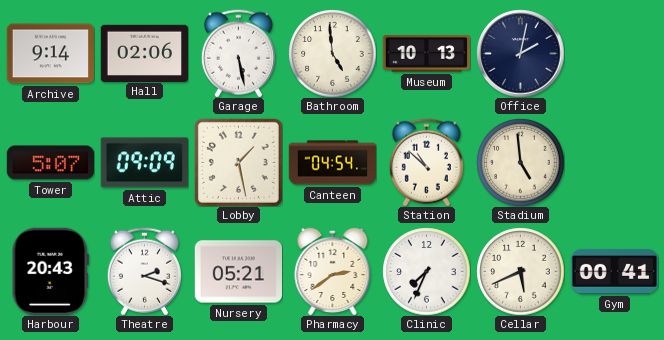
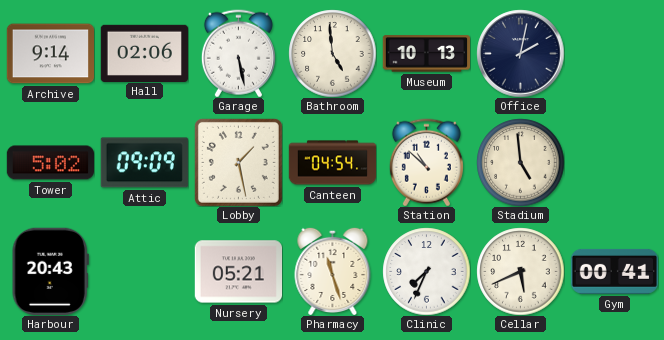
Tower: 5:07 -> 5:02
Theatre: 2:18 -> none
Pharmacy: 2:39 -> 11:27
